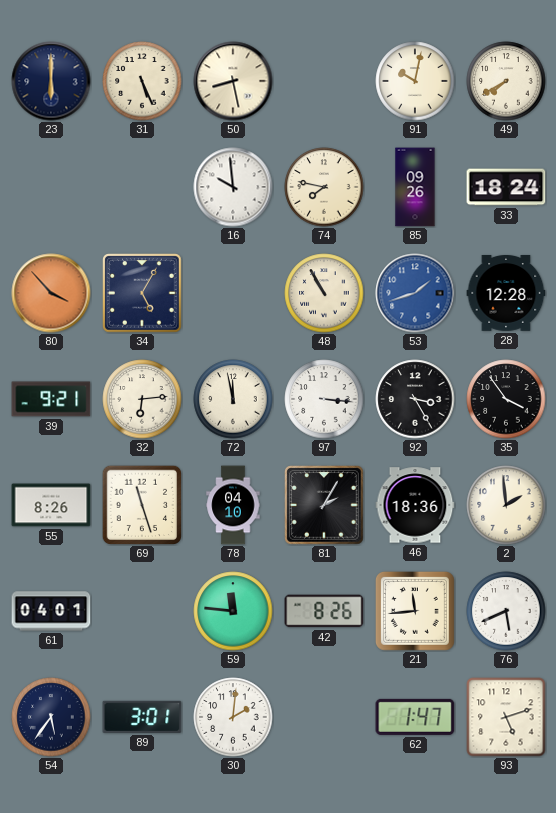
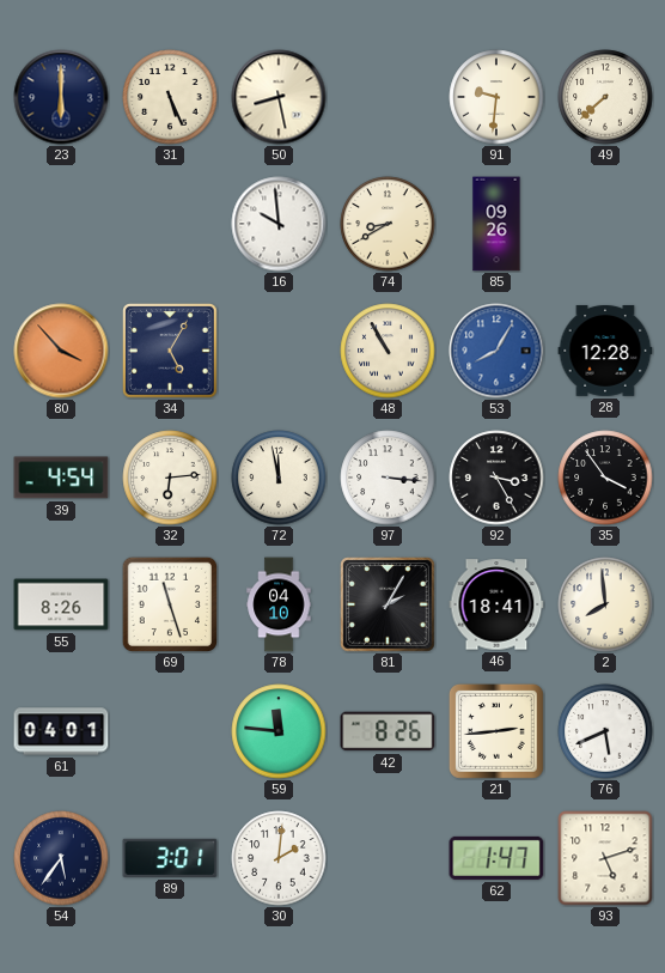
91: 10:02 -> 9:31
49: 7:40 -> 7:38
74: 7:47 -> 8:40
33: 18:24 -> none
53: 1:42 -> 8:05
39: 9:21 -> 4:54
46: 18:36 -> 18:41
2: 1:59 -> 7:59
21: 11:44 -> 2:44
